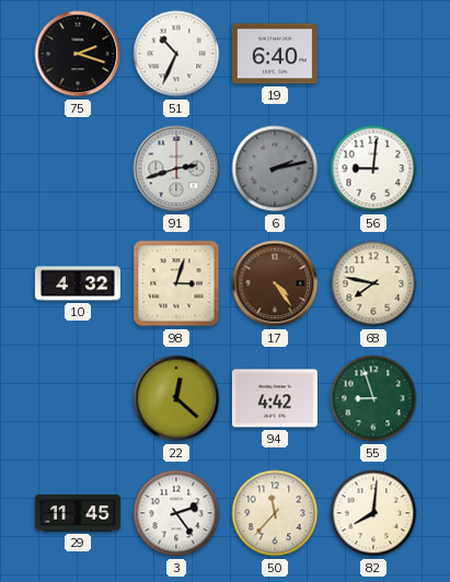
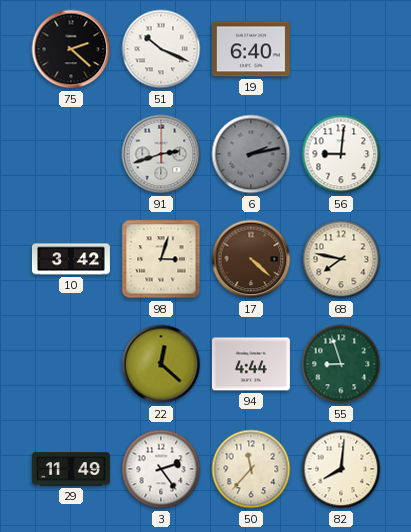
75: 2:18 -> 2:22
51: 10:34 -> 10:19
10: 4:32 -> 3:42
17: 4:24 -> 4:22
94: 4:42 -> 4:44
29: 11:45 -> 11:49
